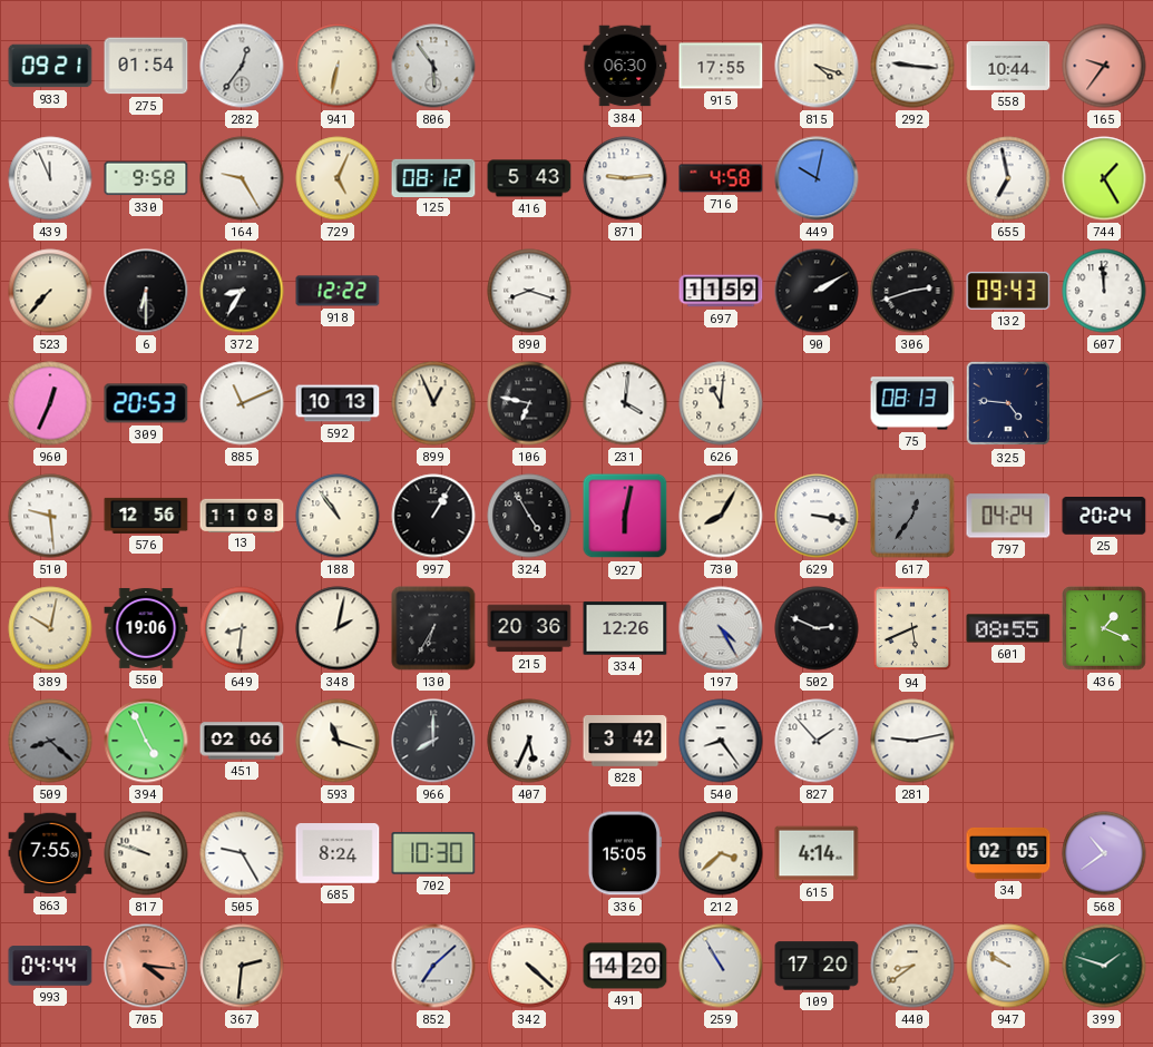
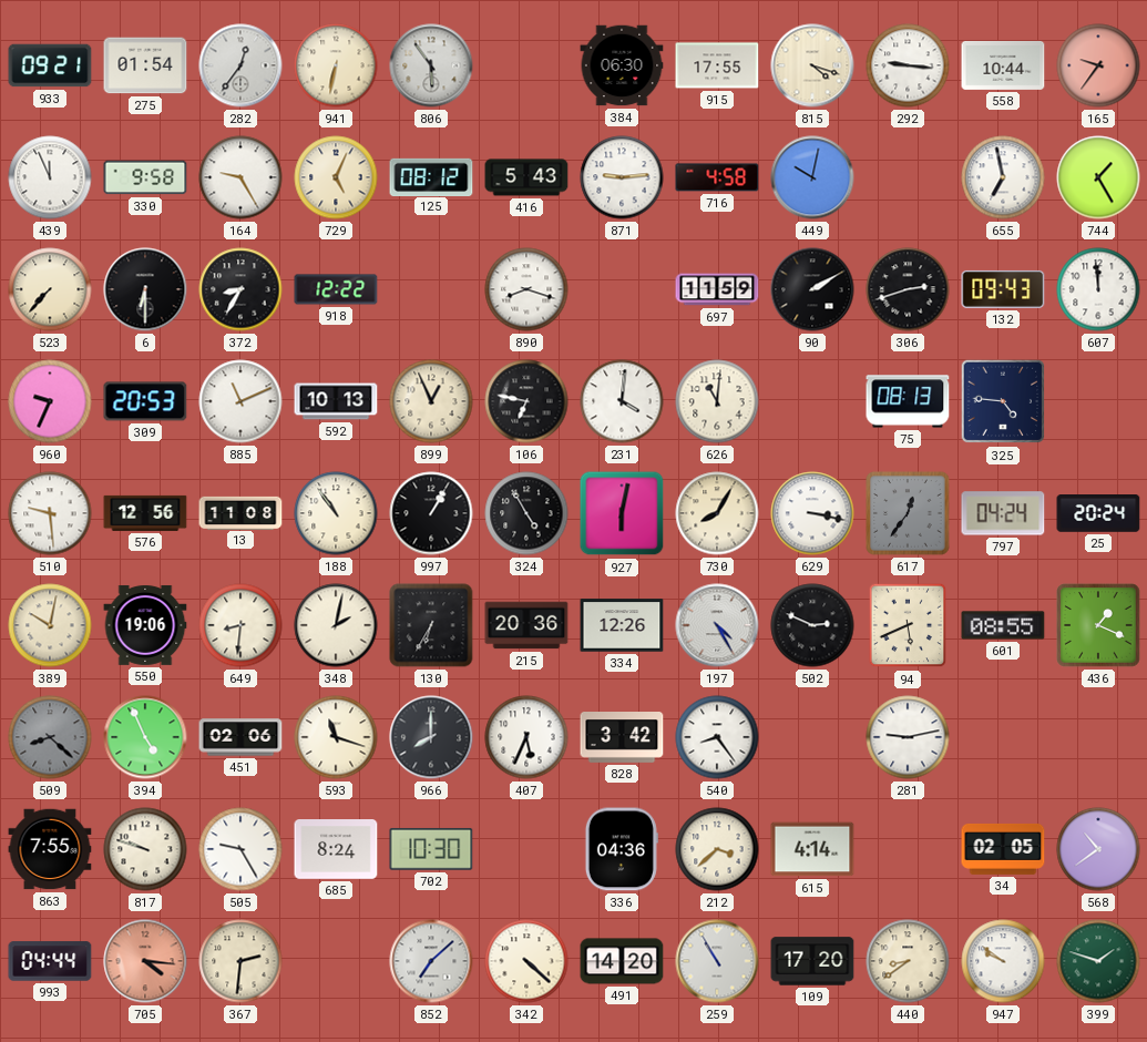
960: 12:34 -> 9:34
827: 1:53 -> none
336: 15:05 -> 04:36
